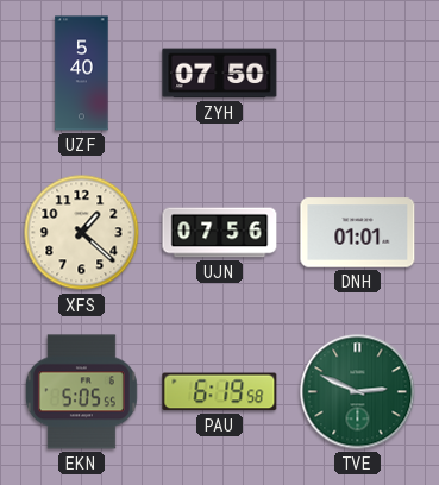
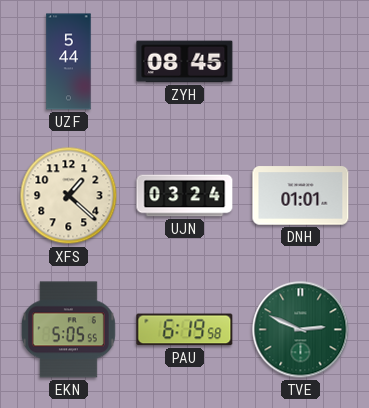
UZF: 5:40 -> 5:44
ZYH: 07:50 -> 08:45
UJN: 07:56 -> 03:24
